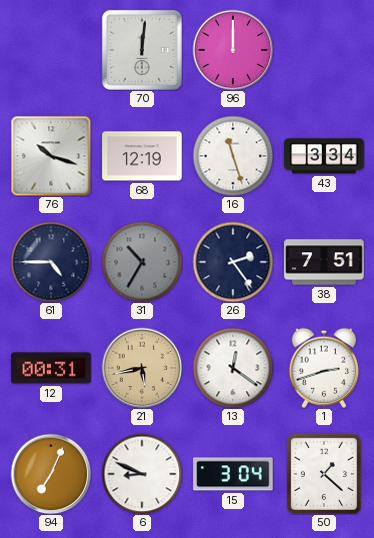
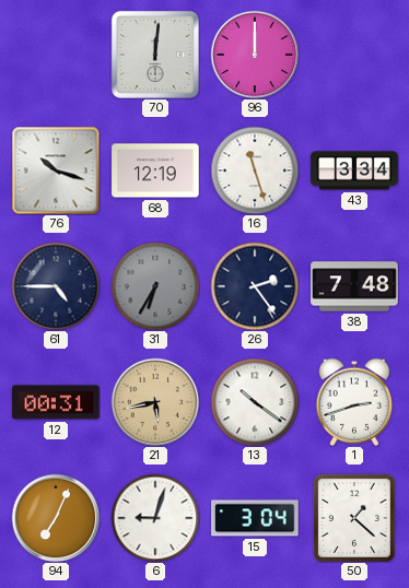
31: 10:35 -> 6:35
38: 7:51 -> 7:48
13: 12:21 -> 10:21
6: 8:49 -> 9:03
